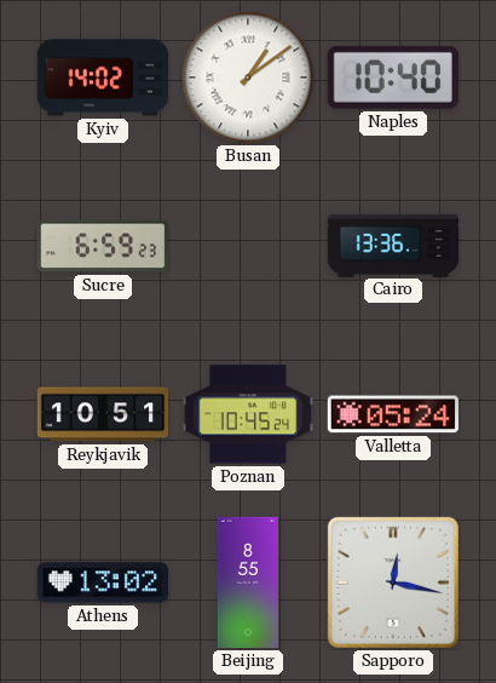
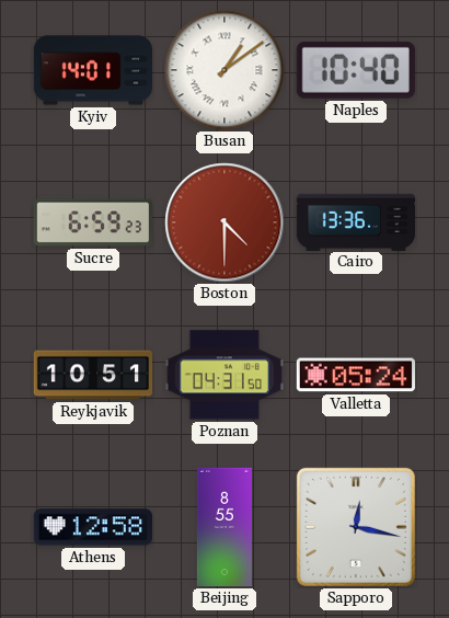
Kyiv: 14:02 -> 14:01
Boston: none -> 4:30
Poznan: 10:45 -> 04:31
Athens: 13:02 -> 12:58
